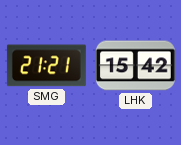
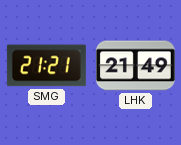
LHK: 15:42 -> 21:49
